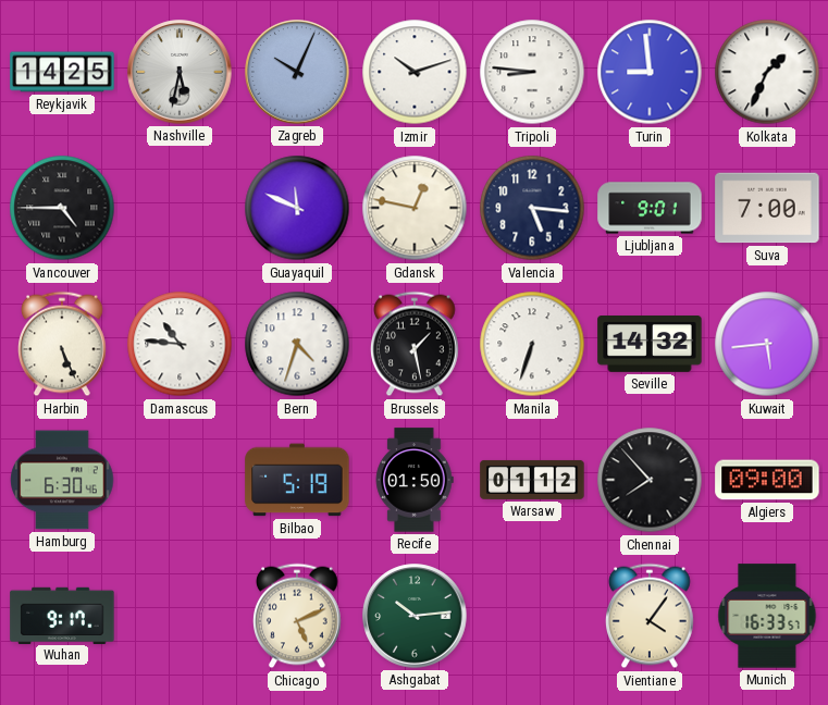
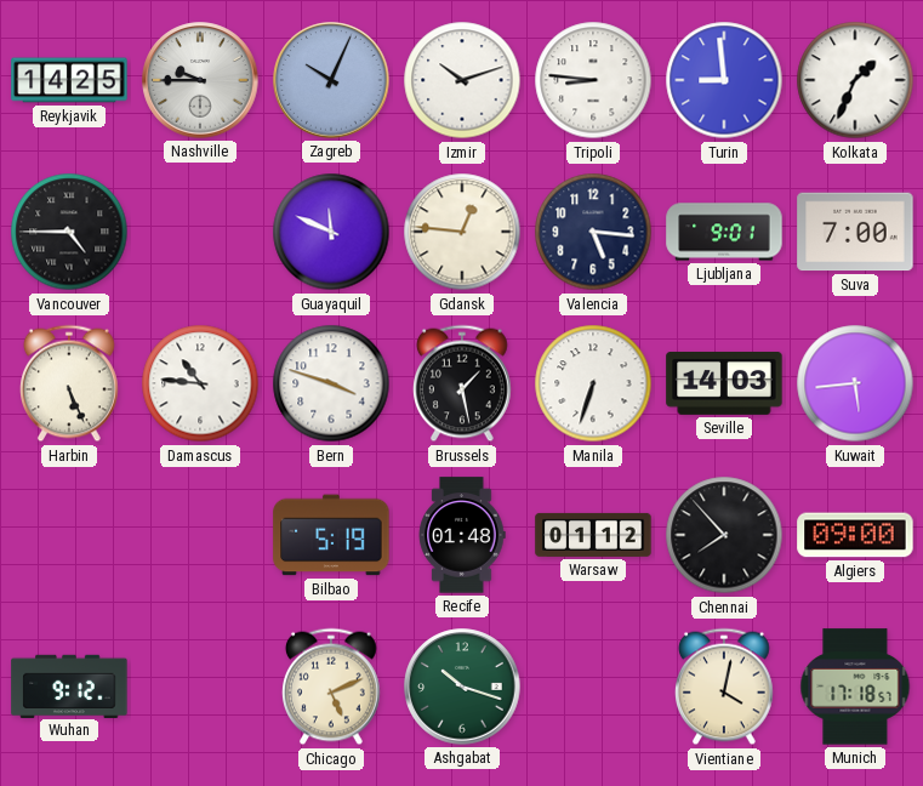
Nashville: 5:32 -> 9:45
Gdansk: 12:47 -> 12:46
Bern: 4:33 -> 3:48
Seville: 14:32 -> 14:03
Hamburg: 6:30 -> none
Recife: 01:50 -> 01:48
Wuhan: 9:17 -> 9:12
Ashgabat: 10:14 -> 10:18
Vientiane: 4:06 -> 4:02
Munich: 16:33 -> 17:18
